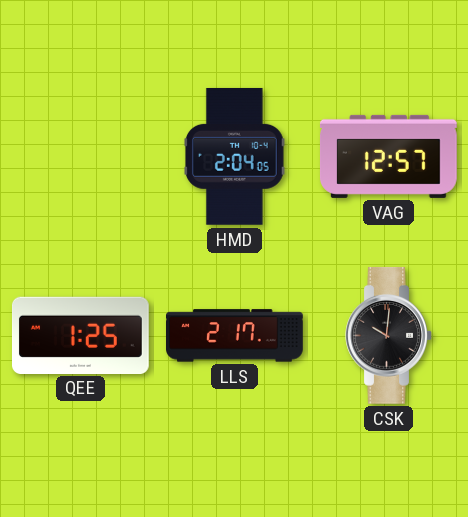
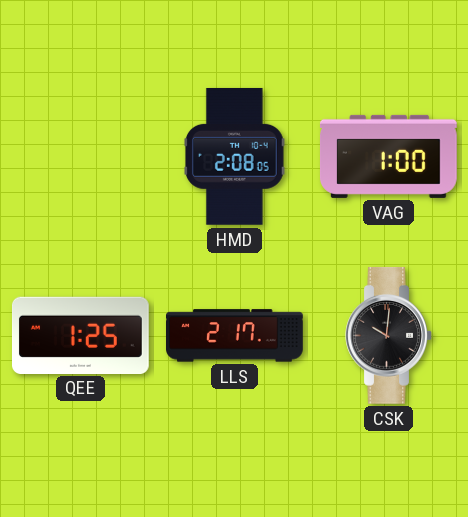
HMD: 2:04 -> 2:08
VAG: 12:57 -> 1:00
